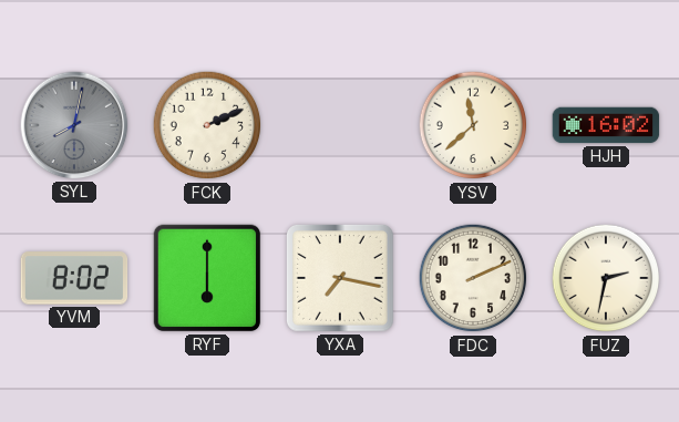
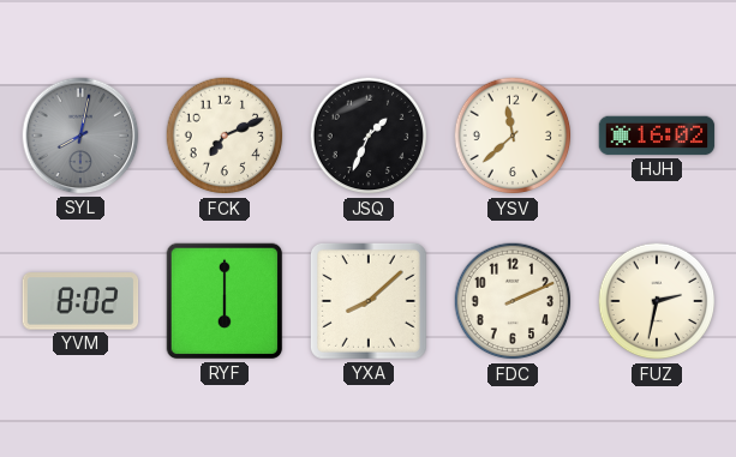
FCK: 2:11 -> 7:11
JSQ: none -> 1:34
YXA: 7:17 -> 8:08
